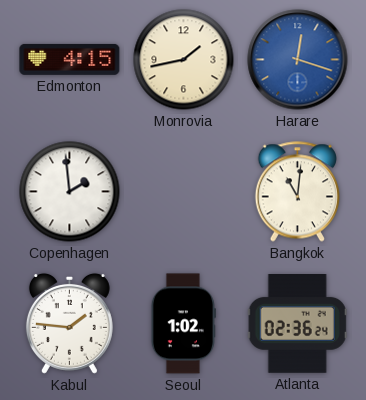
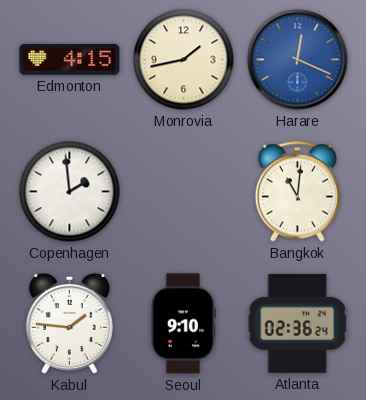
Harare: 12:18 -> 12:19
Seoul: 1:02 -> 9:10
